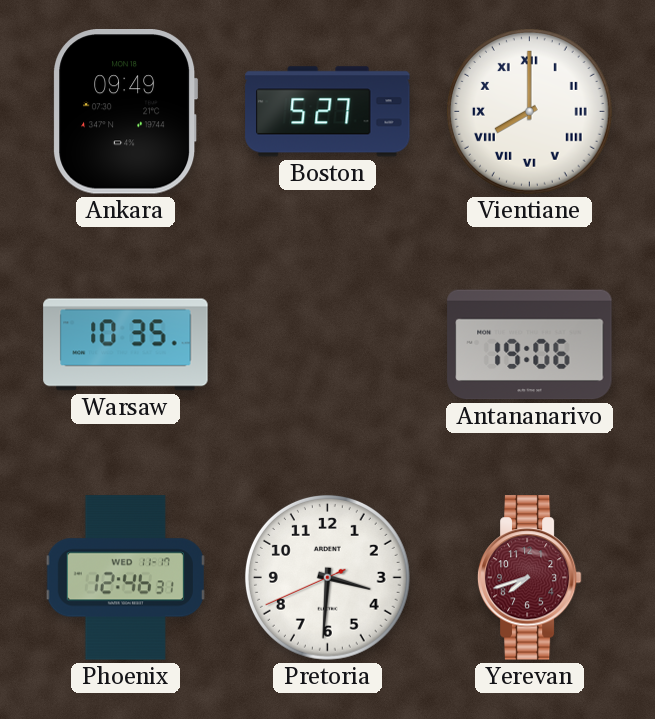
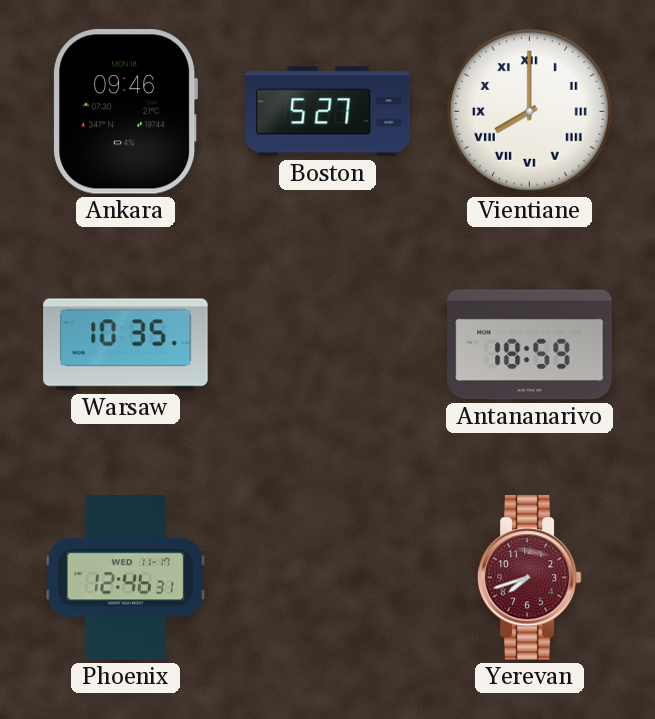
Ankara: 09:49 -> 09:46
Antananarivo: 19:06 -> 18:59
Pretoria: 3:30 -> none
